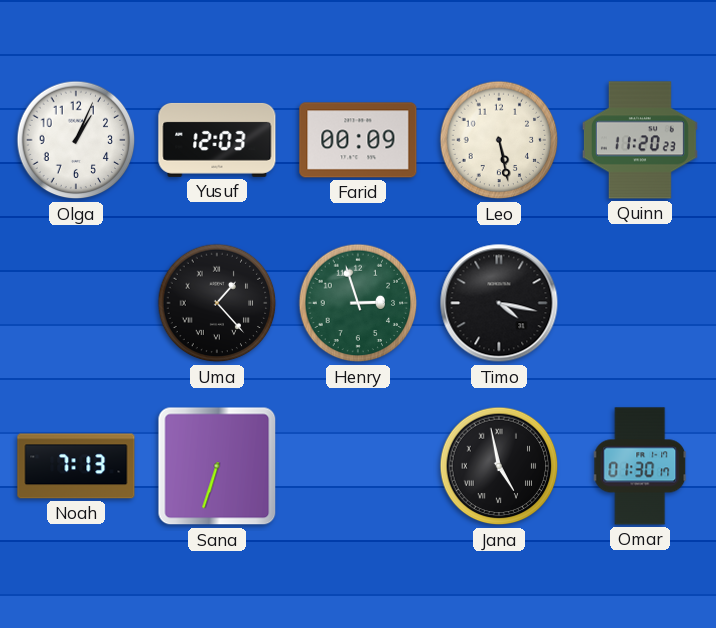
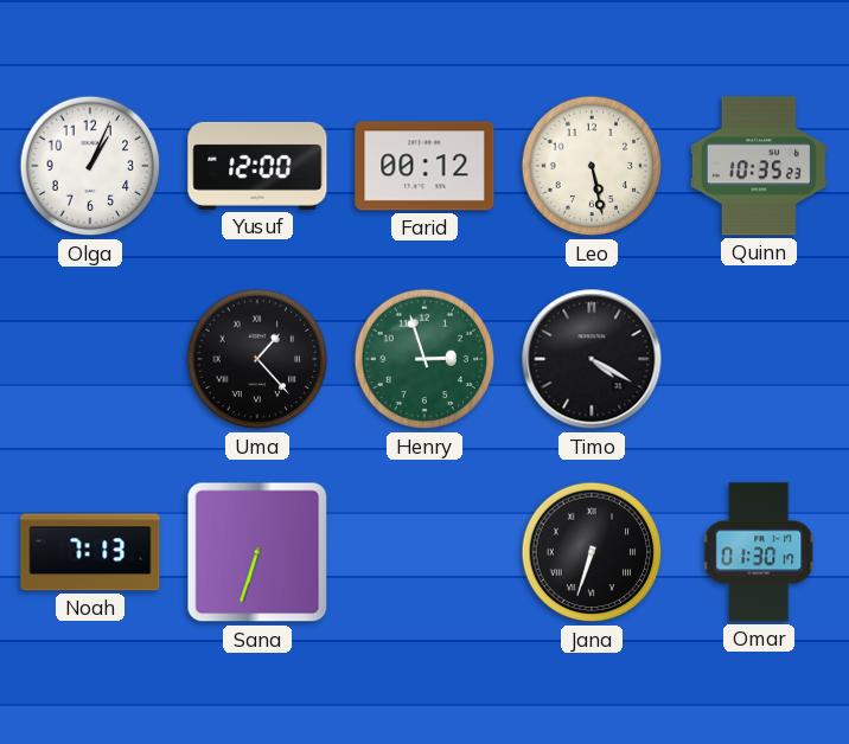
Yusuf: 12:03 -> 12:00
Farid: 00:09 -> 00:12
Quinn: 11:20 -> 10:35
Timo: 4:17 -> 4:20
Jana: 4:58 -> 6:33
